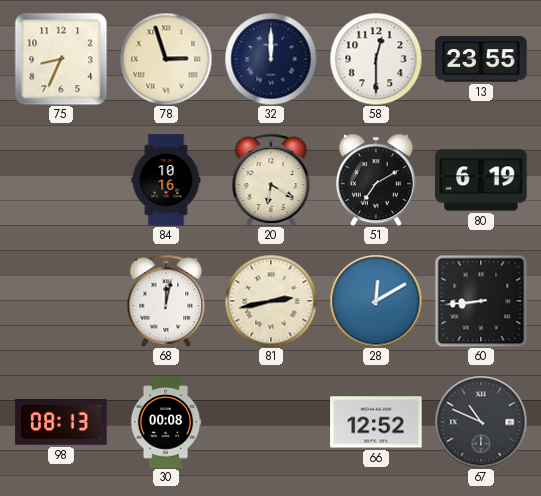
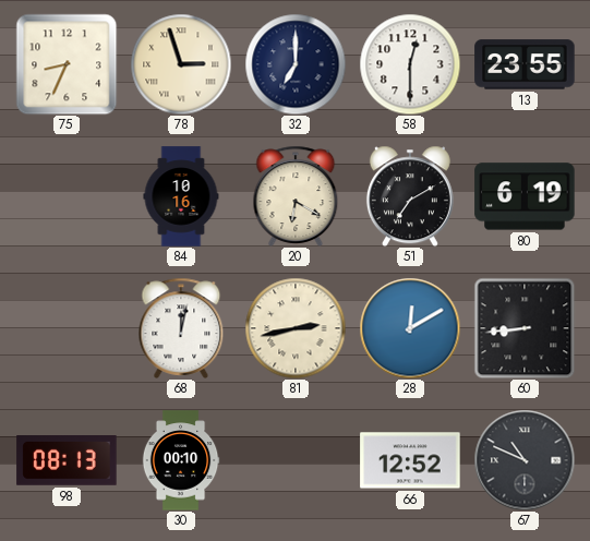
32: 12:00 -> 7:00
30: 00:08 -> 00:10
